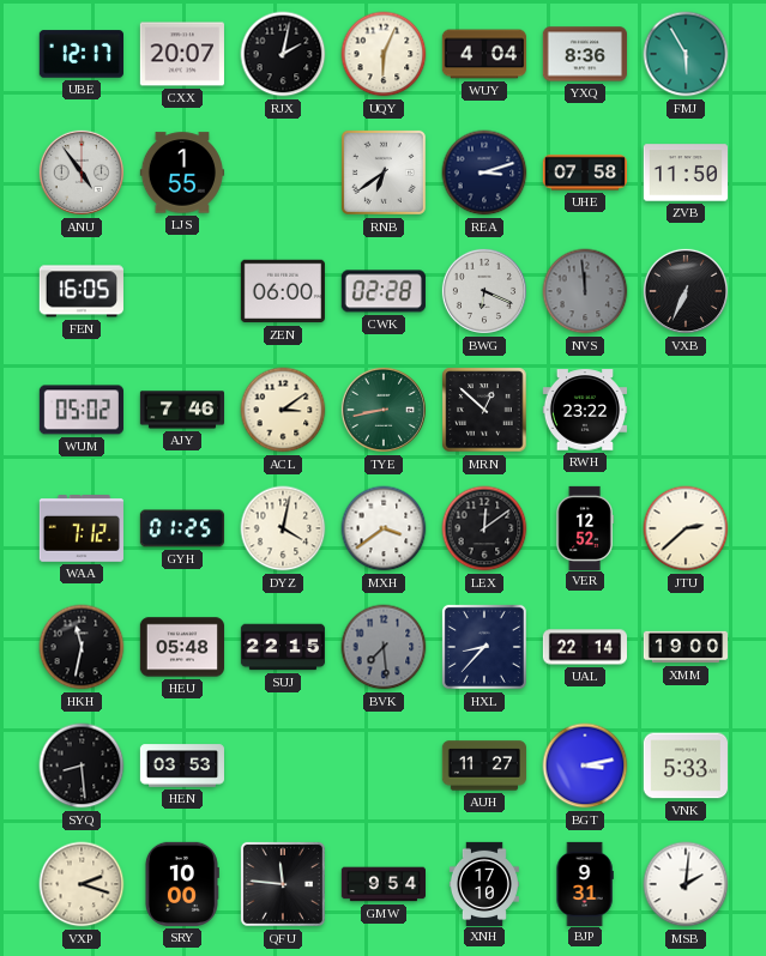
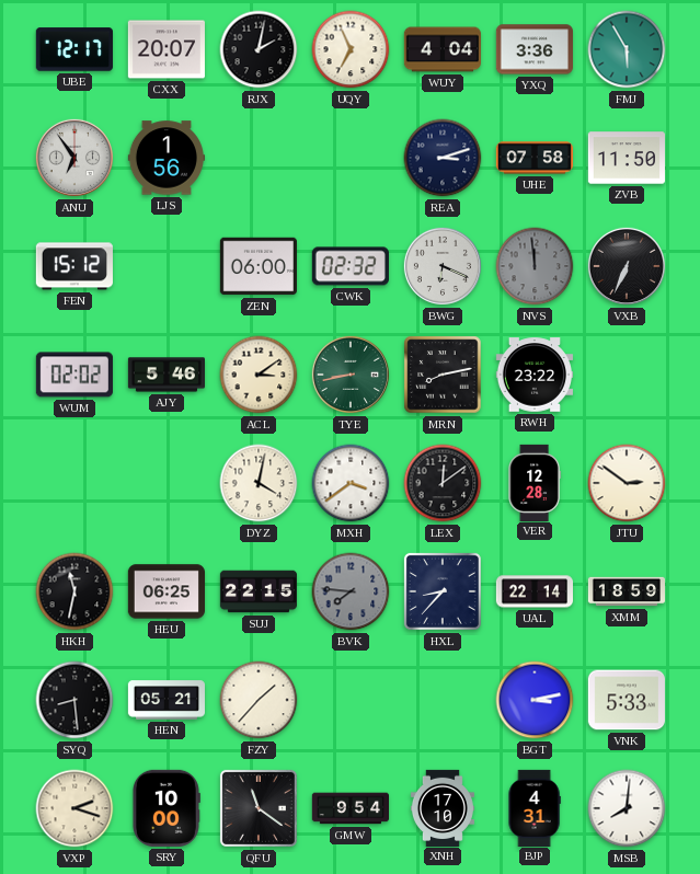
UQY: 6:04 -> 6:56
YXQ: 8:36 -> 3:36
ANU: 4:54 -> 6:54
LJS: 1:55 -> 1:56
RNB: 6:39 -> none
FEN: 16:05 -> 15:12
CWK: 02:28 -> 02:32
WUM: 05:02 -> 02:02
AJY: 7:46 -> 5:46
MRN: 12:52 -> 8:13
WAA: 7:12 -> none
GYH: 01:25 -> none
VER: 12:52 -> 12:28
JTU: 2:38 -> 2:51
HEU: 05:48 -> 06:25
BVK: 7:29 -> 7:46
XMM: 19:00 -> 18:59
HEN: 03:53 -> 05:21
FZY: none -> 1:37
AUH: 11:27 -> none
QFU: 11:46 -> 11:21
BJP: 9:31 -> 4:31
MSB: 2:01 -> 8:01
